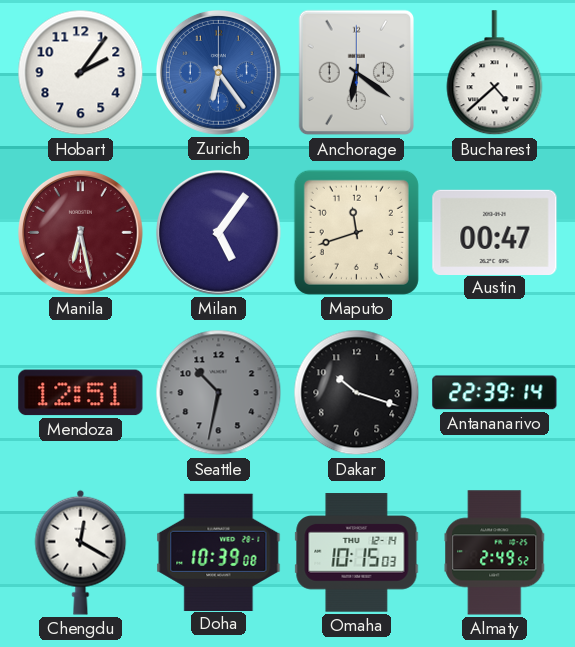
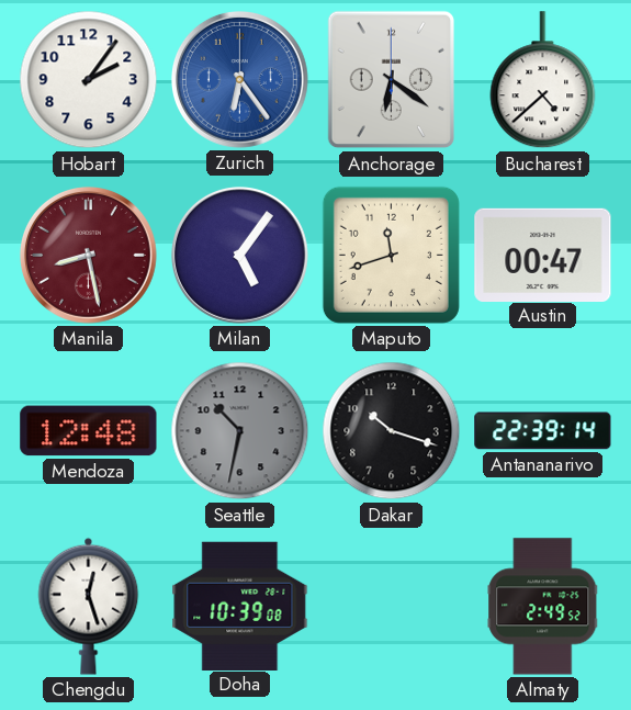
Manila: 6:28 -> 8:28
Mendoza: 12:51 -> 12:48
Chengdu: 12:20 -> 12:27
Omaha: 10:15 -> none
